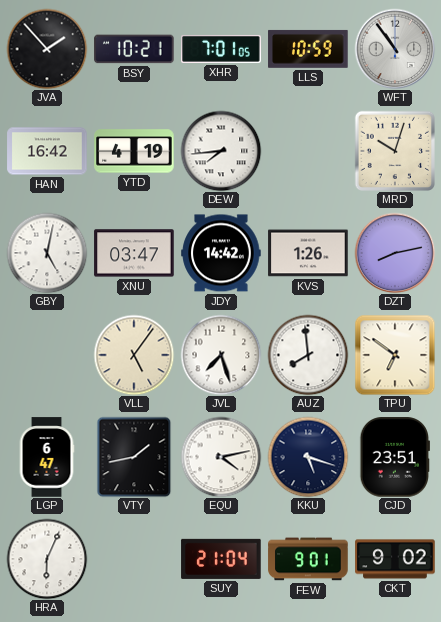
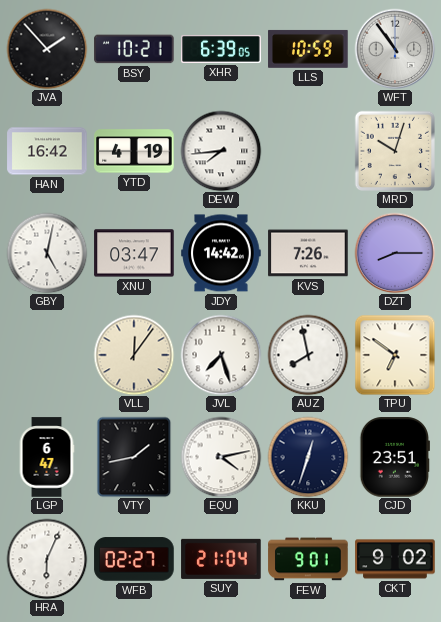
XHR: 7:01 -> 6:39
KVS: 1:26 -> 7:26
DZT: 8:13 -> 8:15
VLL: 5:06 -> 12:06
AUZ: 7:59 -> 7:58
KKU: 5:18 -> 12:33
WFB: none -> 02:27
